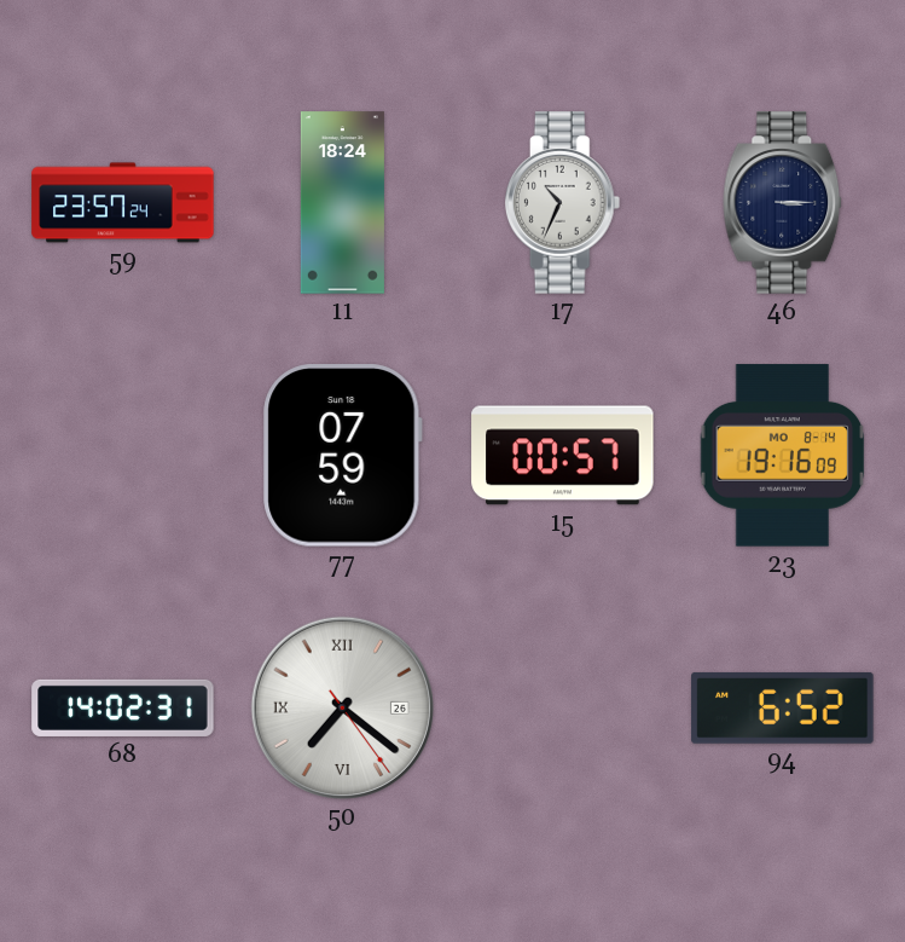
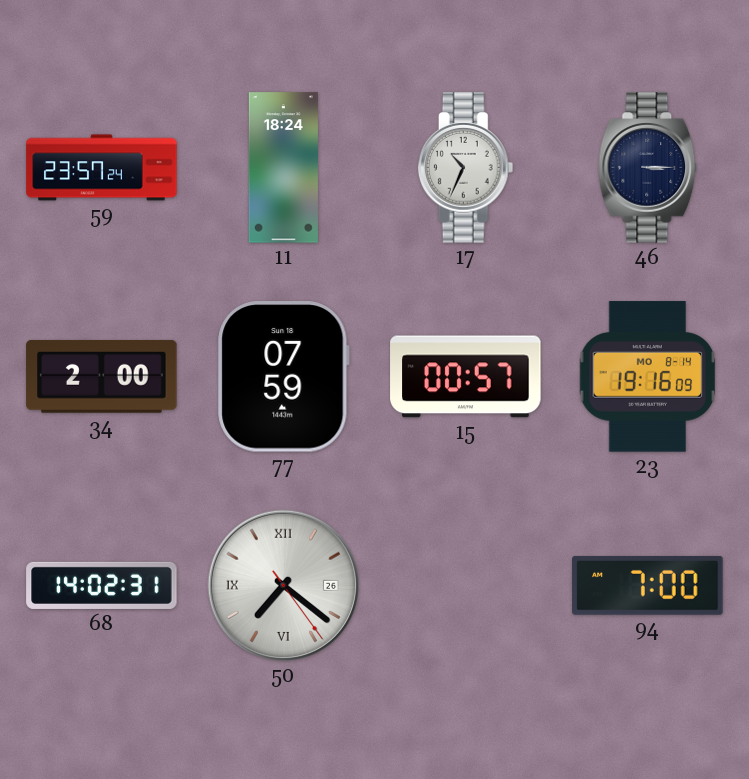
34: none -> 2:00
94: 6:52 -> 7:00
